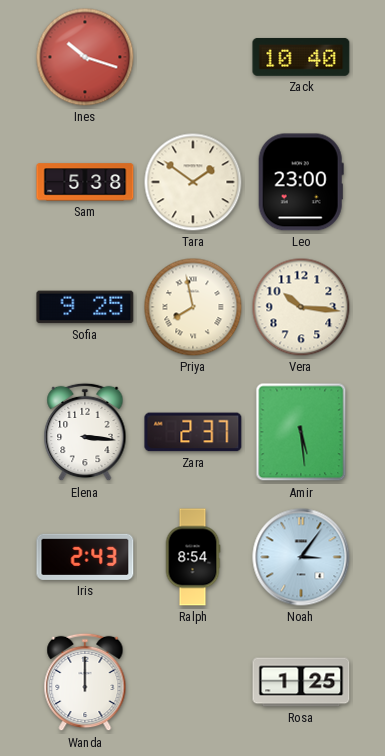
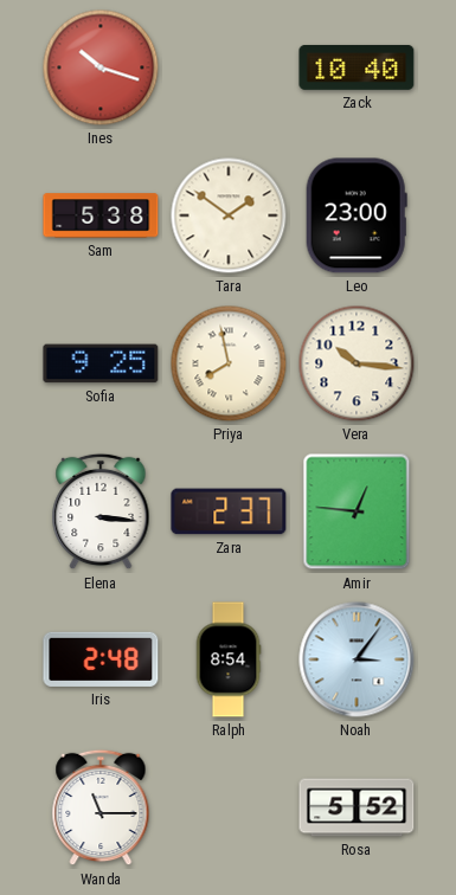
Amir: 5:29 -> 12:46
Iris: 2:43 -> 2:48
Wanda: 12:00 -> 11:15
Rosa: 1:25 -> 5:52
